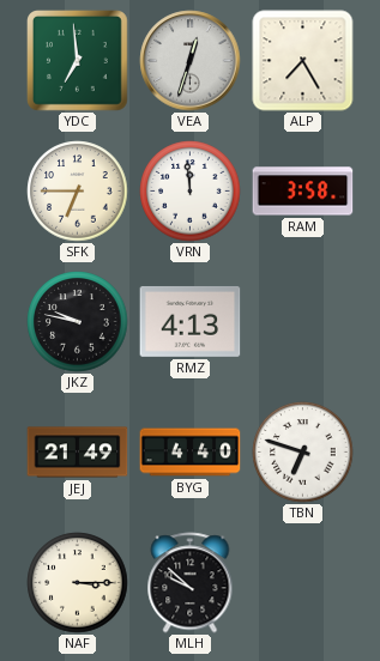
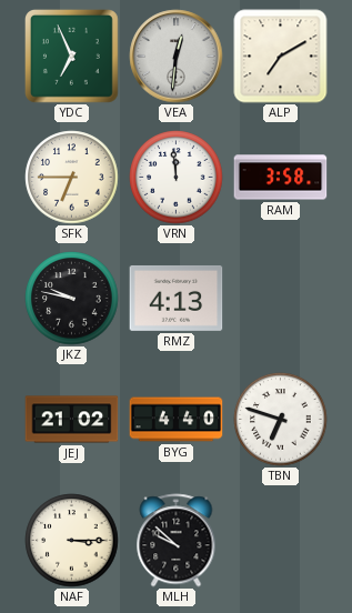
YDC: 6:59 -> 6:56
VEA: 12:33 -> 12:31
ALP: 7:25 -> 7:10
JEJ: 21:49 -> 21:02
